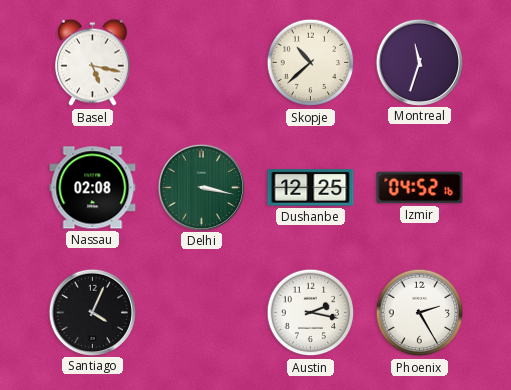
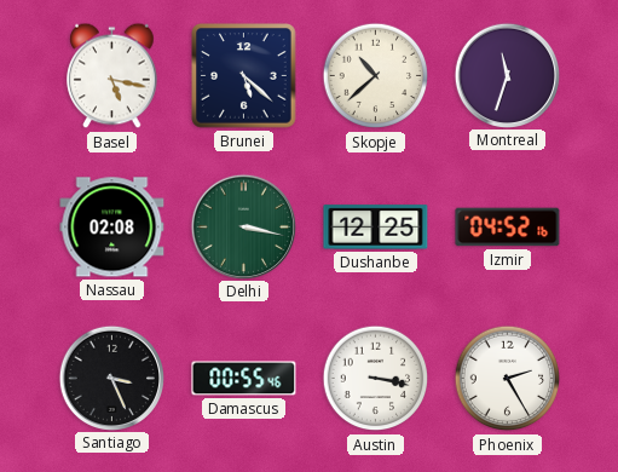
Brunei: none -> 5:22
Santiago: 4:04 -> 3:26
Damascus: none -> 00:55
Austin: 2:17 -> 3:17
